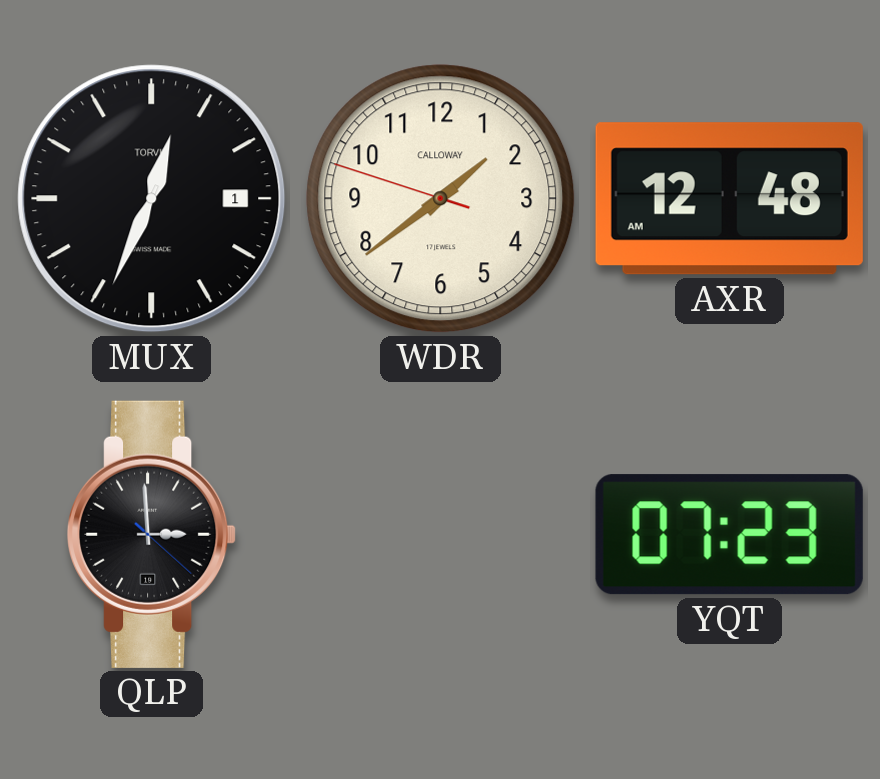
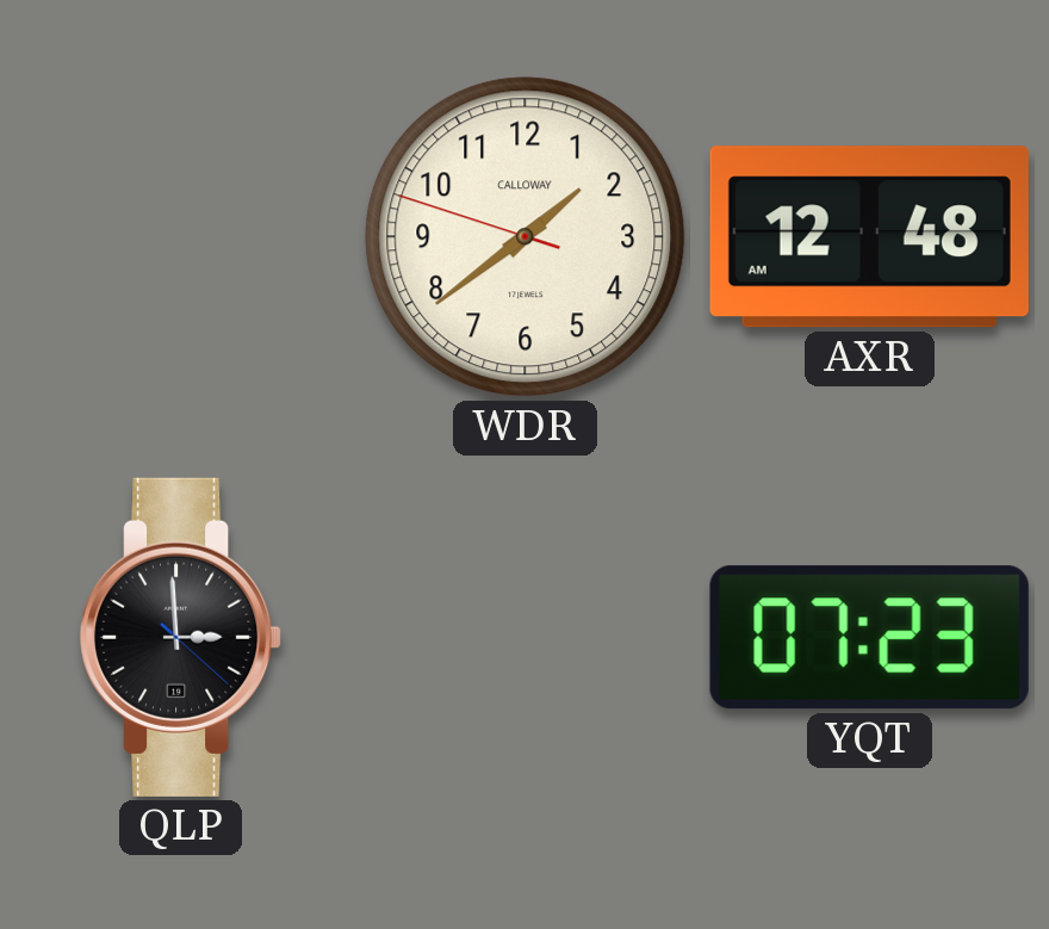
MUX: 12:34 -> none
